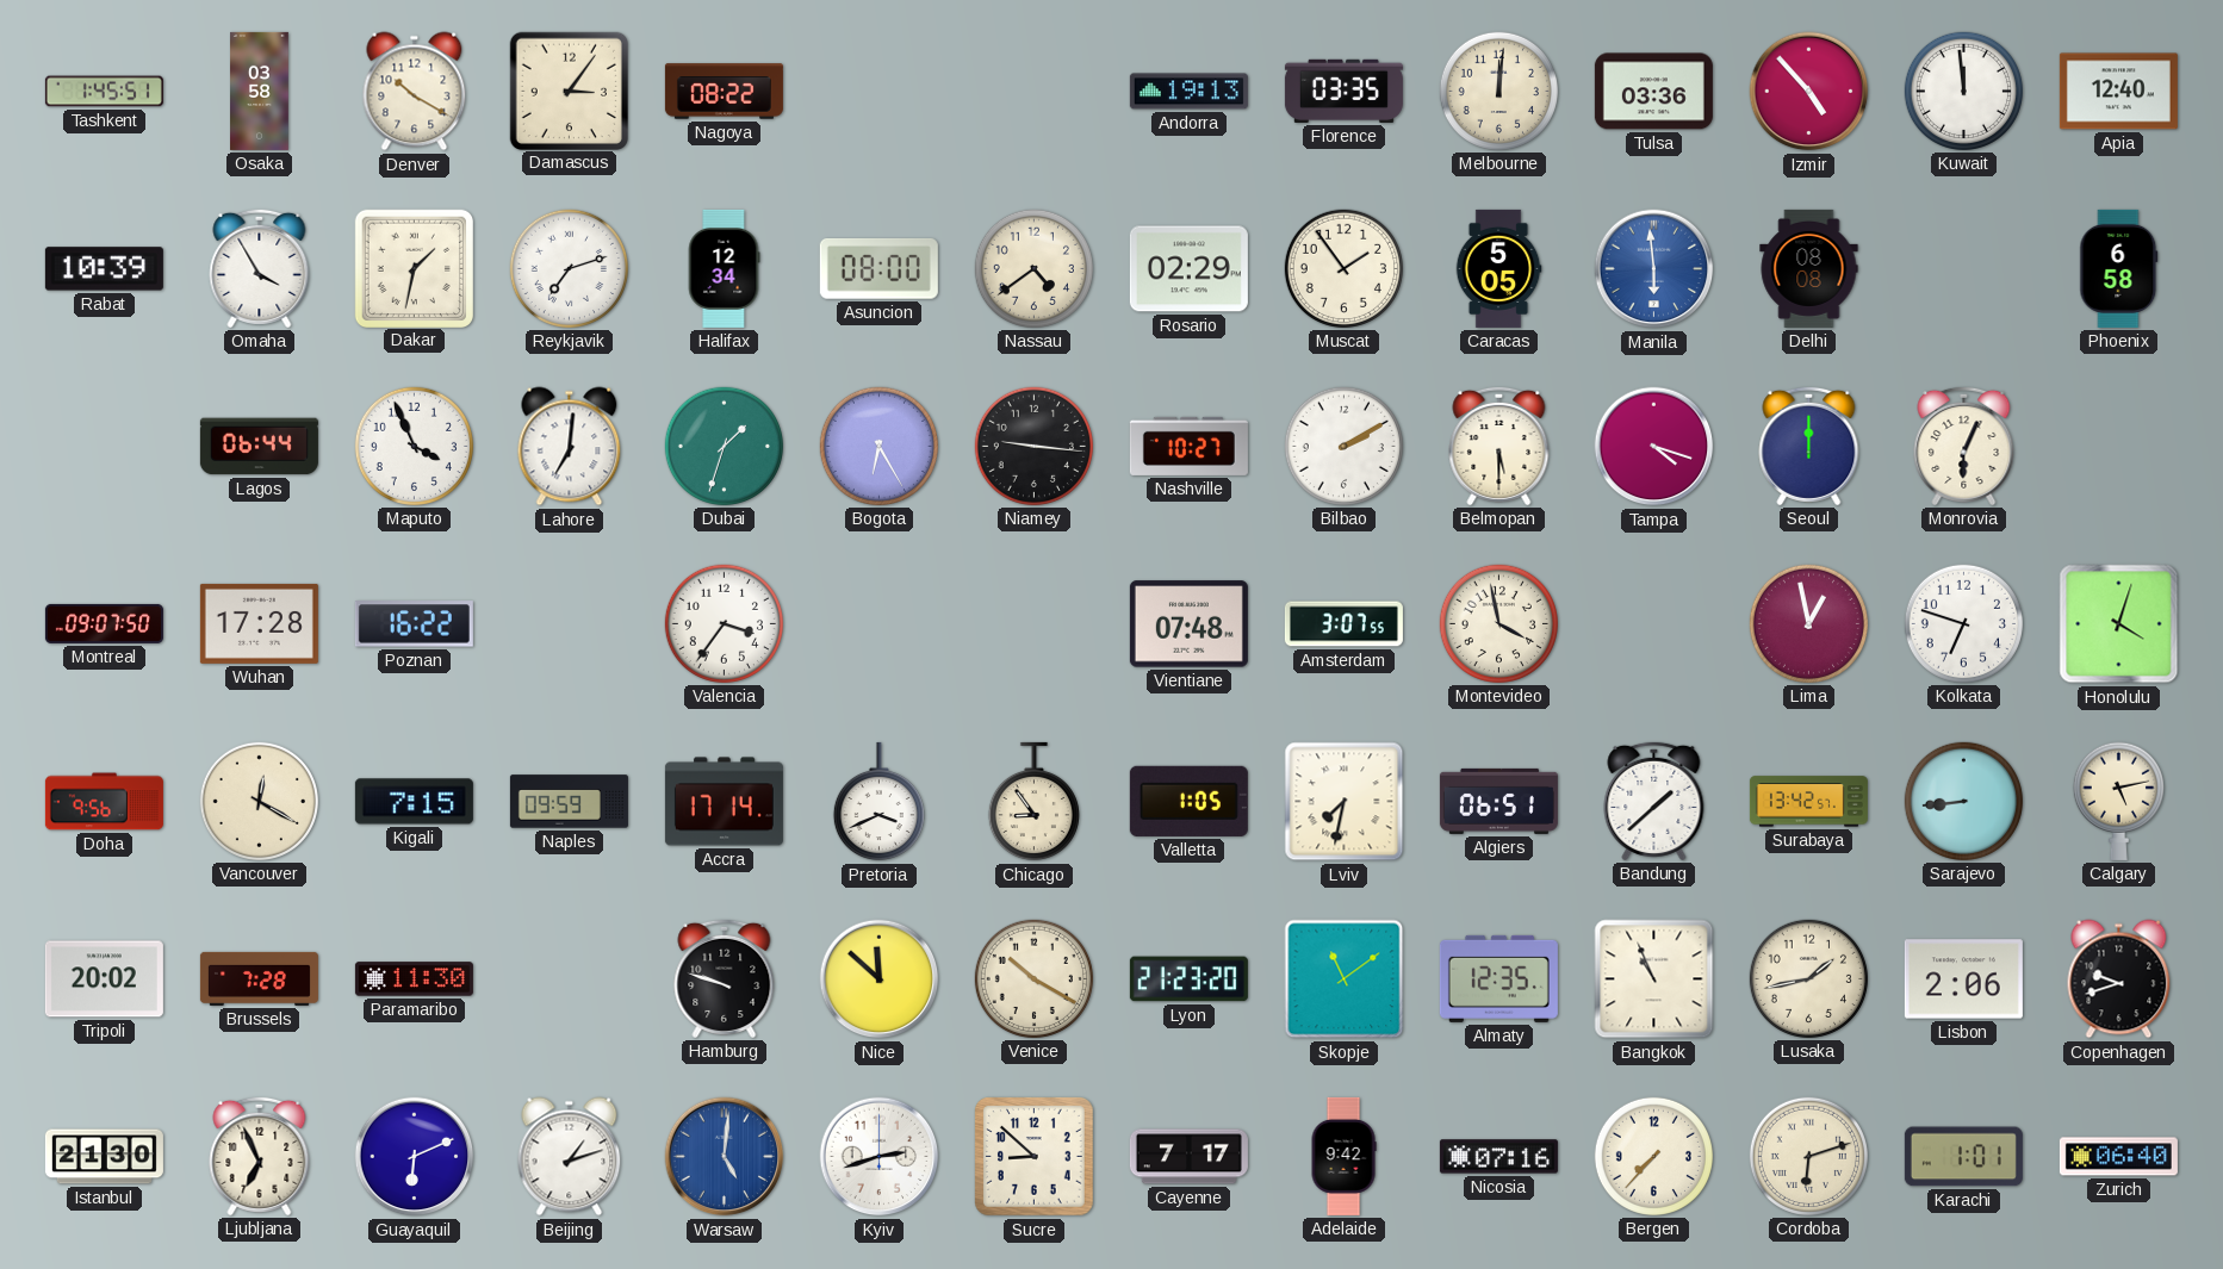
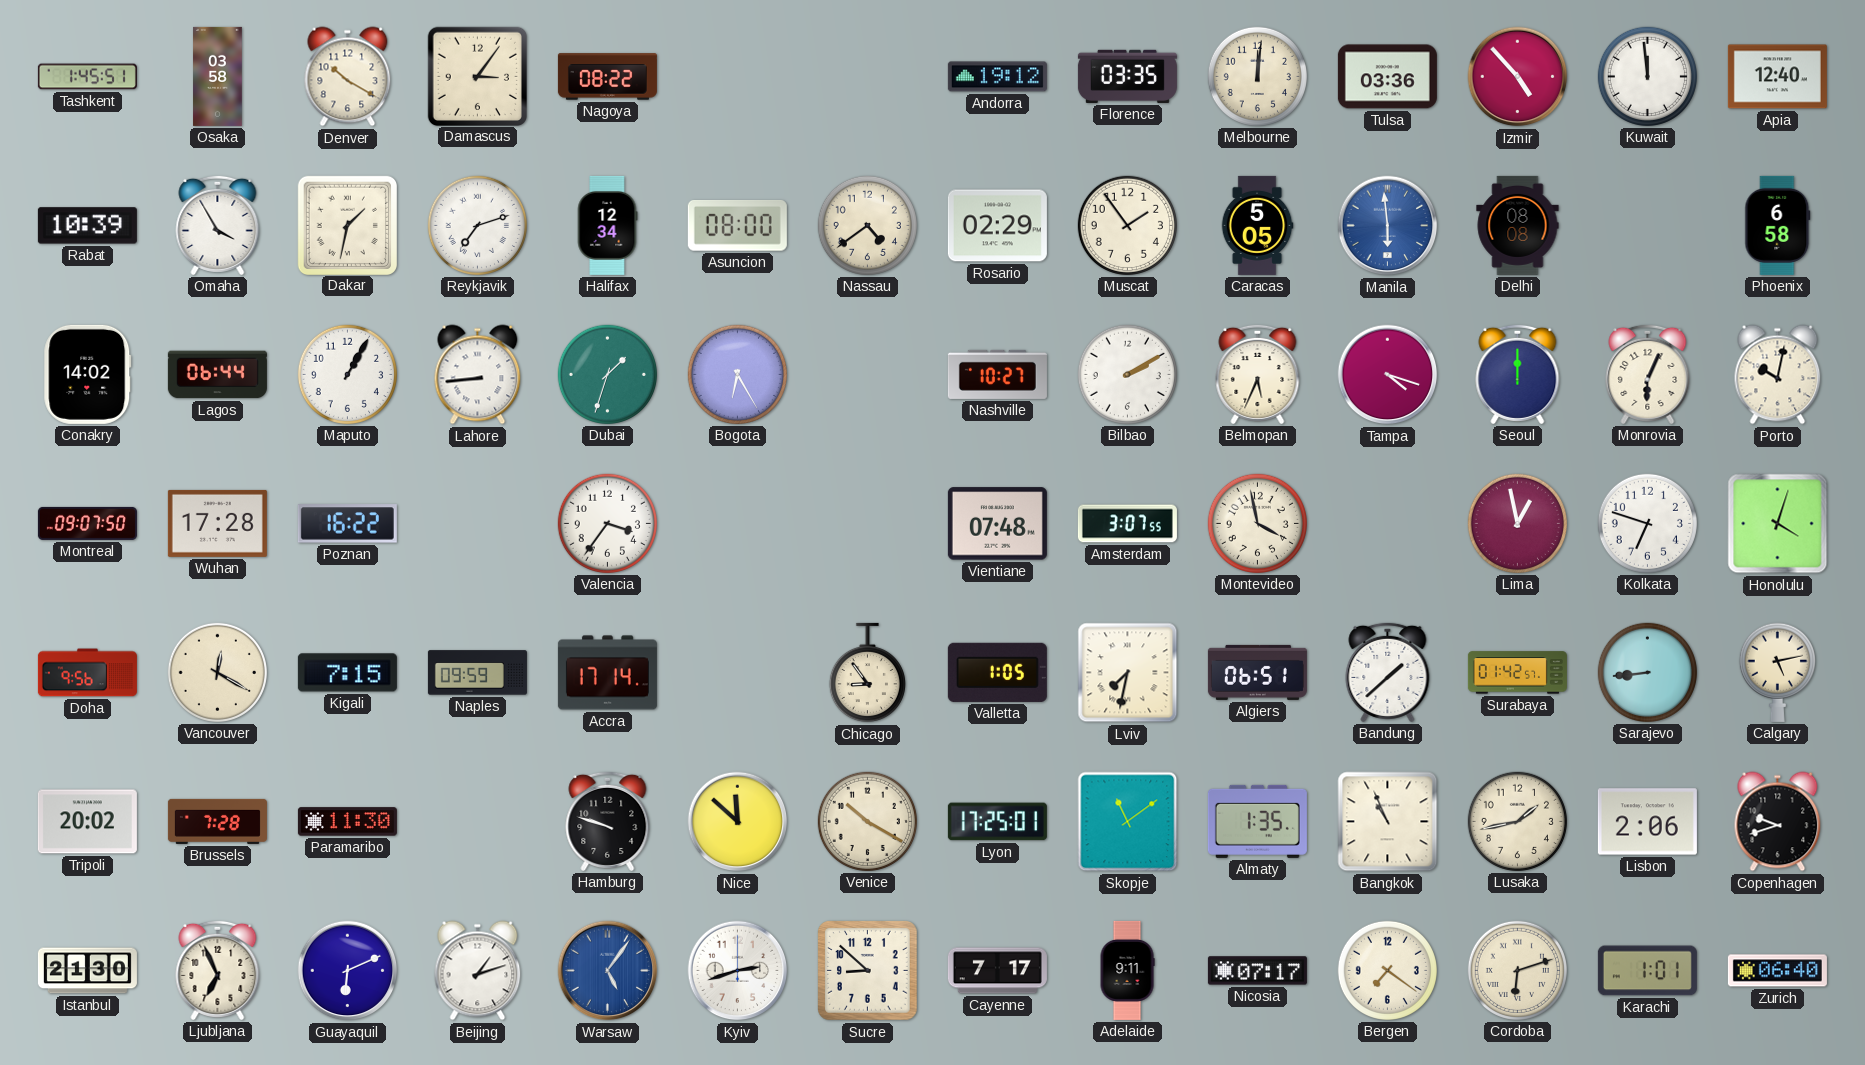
Andorra: 19:13 -> 19:12
Conakry: none -> 14:02
Maputo: 3:56 -> 1:05
Lahore: 7:01 -> 8:44
Niamey: 9:16 -> none
Belmopan: 5:30 -> 5:34
Porto: none -> 10:02
Pretoria: 3:41 -> none
Surabaya: 13:42 -> 01:42
Lyon: 21:23 -> 17:25
Almaty: 12:35 -> 1:35
Warsaw: 5:01 -> 5:06
Adelaide: 9:42 -> 9:11
Nicosia: 07:16 -> 07:17
Bergen: 7:37 -> 7:21
